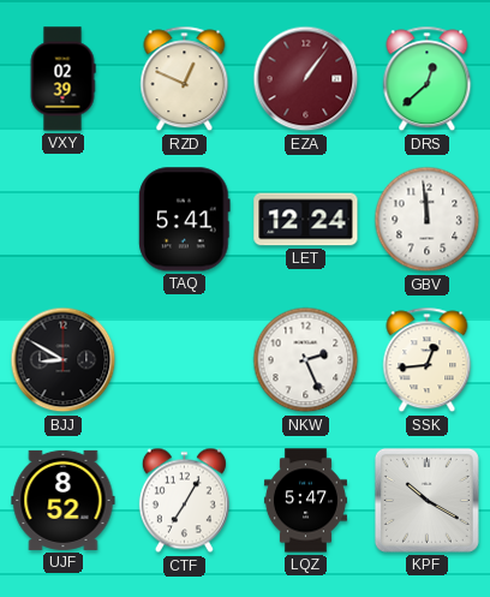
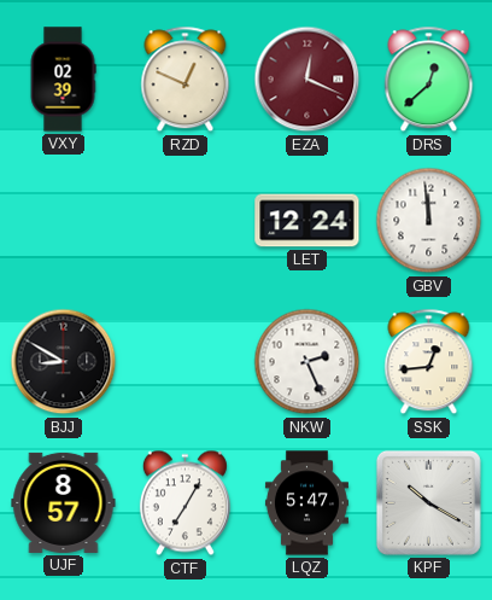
EZA: 1:06 -> 12:19
TAQ: 5:41 -> none
UJF: 8:52 -> 8:57
